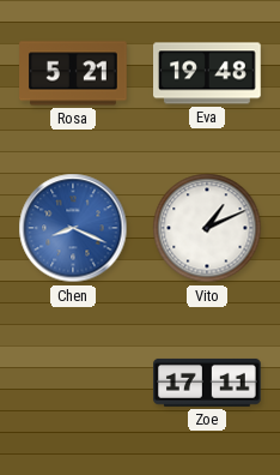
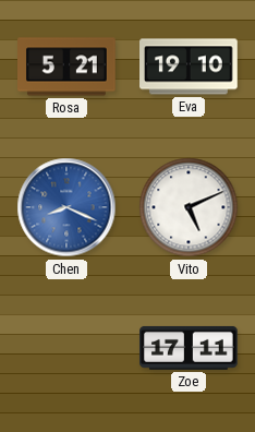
Eva: 19:48 -> 19:10
Vito: 1:11 -> 5:11
